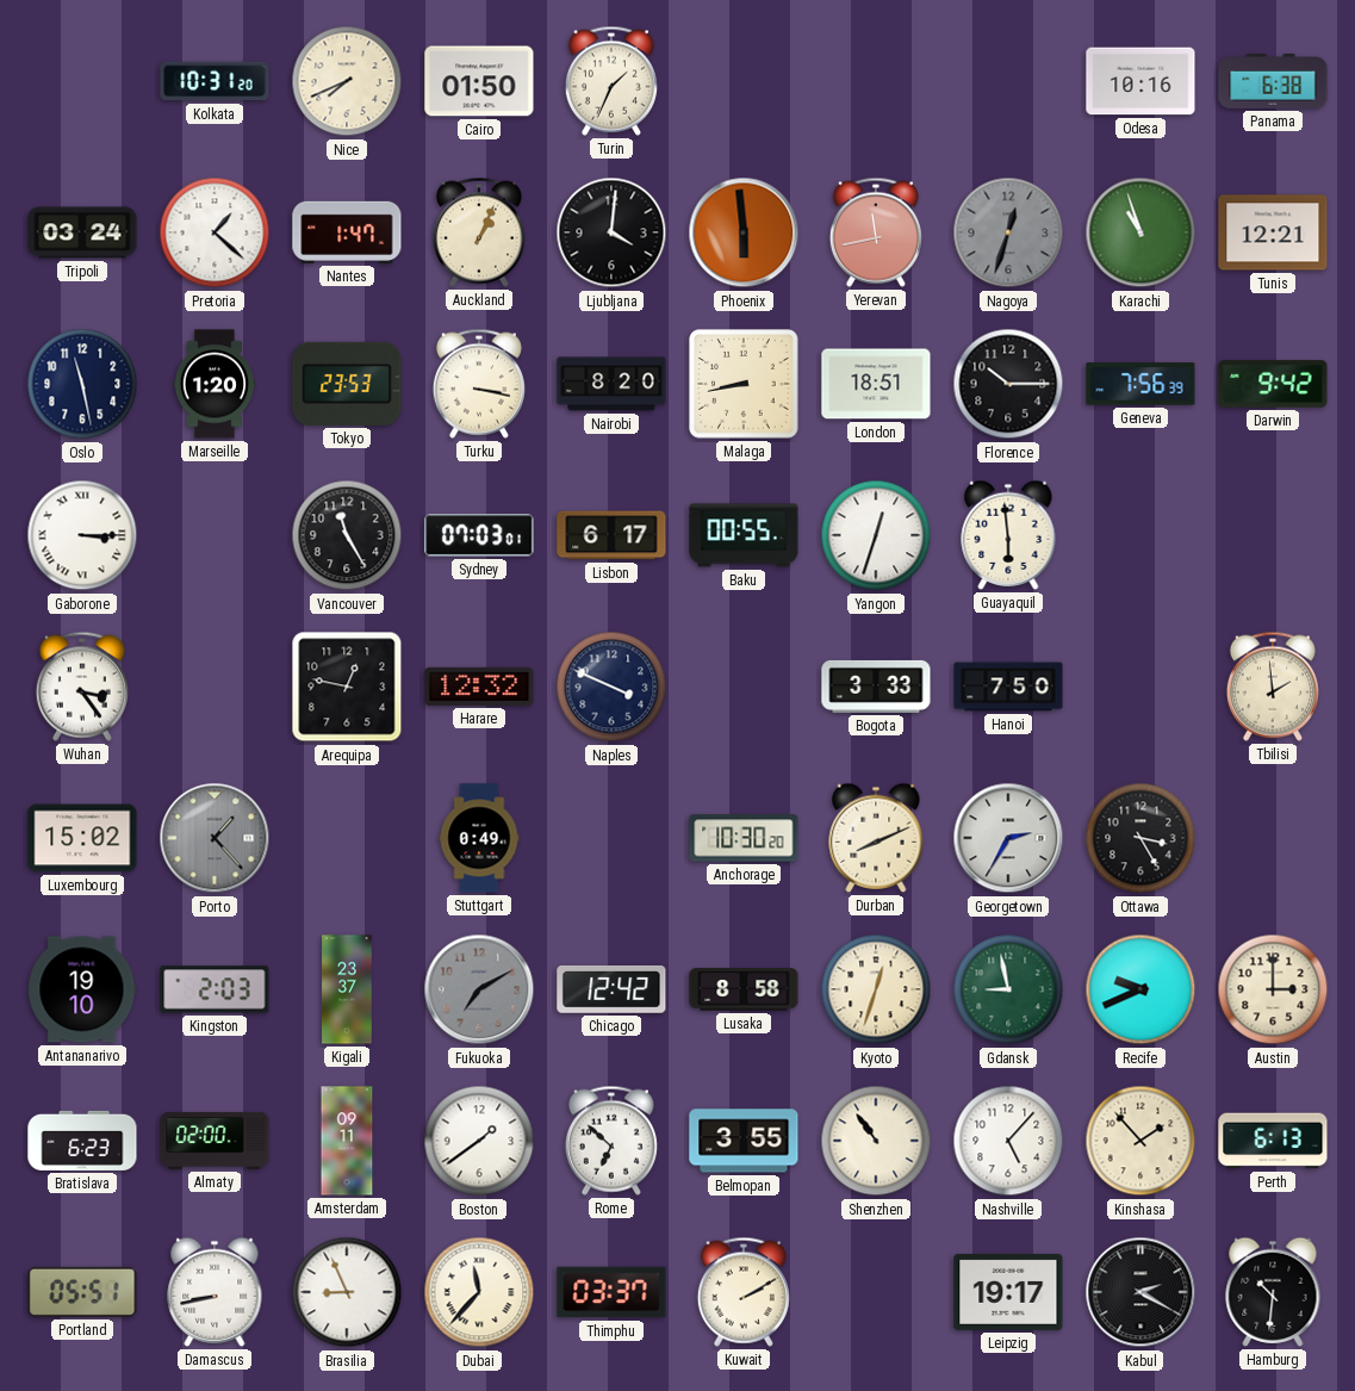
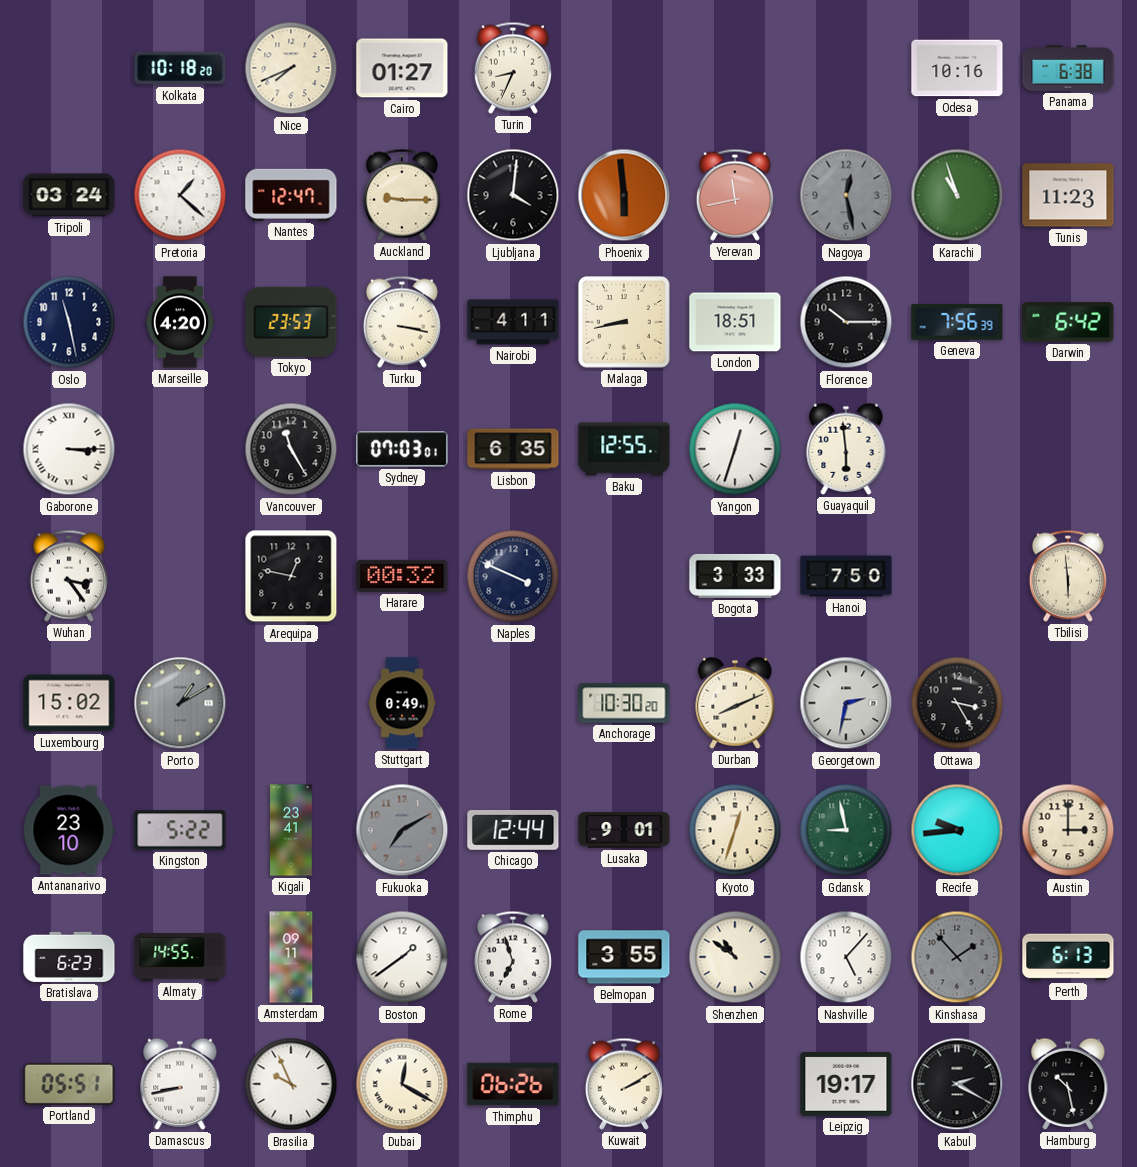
Kolkata: 10:31 -> 10:18
Cairo: 01:50 -> 01:27
Turin: 1:34 -> 8:34
Nantes: 1:47 -> 12:47
Auckland: 1:04 -> 9:15
Nagoya: 12:33 -> 12:28
Tunis: 12:21 -> 11:23
Marseille: 1:20 -> 4:20
Nairobi: 8:20 -> 4:11
Darwin: 9:42 -> 6:42
Lisbon: 6:17 -> 6:35
Baku: 00:55 -> 12:55
Harare: 12:32 -> 00:32
Tbilisi: 1:59 -> 5:59
Porto: 1:23 -> 1:10
Georgetown: 2:35 -> 2:32
Antananarivo: 19:10 -> 23:10
Kingston: 2:03 -> 5:22
Kigali: 23:37 -> 23:41
Chicago: 12:42 -> 12:44
Lusaka: 8:58 -> 9:01
Recife: 9:41 -> 9:44
Almaty: 02:00 -> 14:55
Rome: 6:52 -> 6:57
Shenzhen: 10:54 -> 10:51
Kinshasa dial: cream -> grey
Brasilia: 8:56 -> 9:56
Dubai: 11:37 -> 12:20
Thimphu: 03:37 -> 06:26
Hamburg: 10:31 -> 10:28
